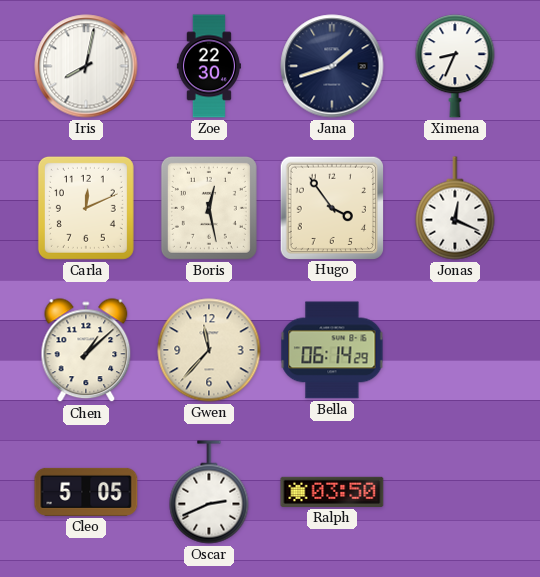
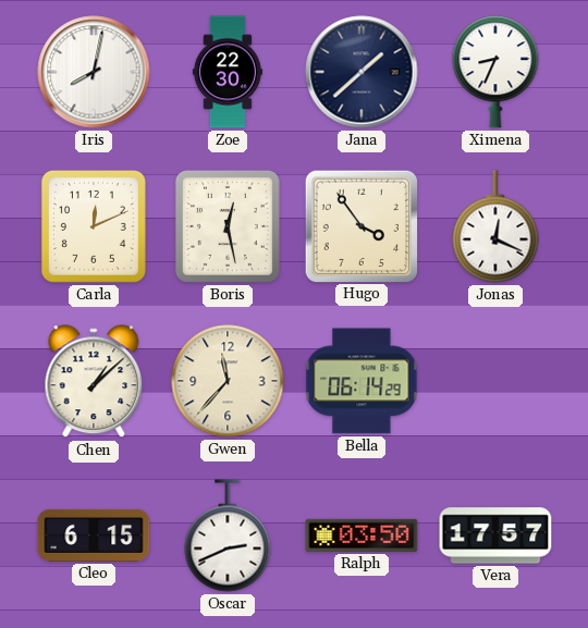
Jana: 1:42 -> 1:38
Cleo: 5:05 -> 6:15
Vera: none -> 17:57
